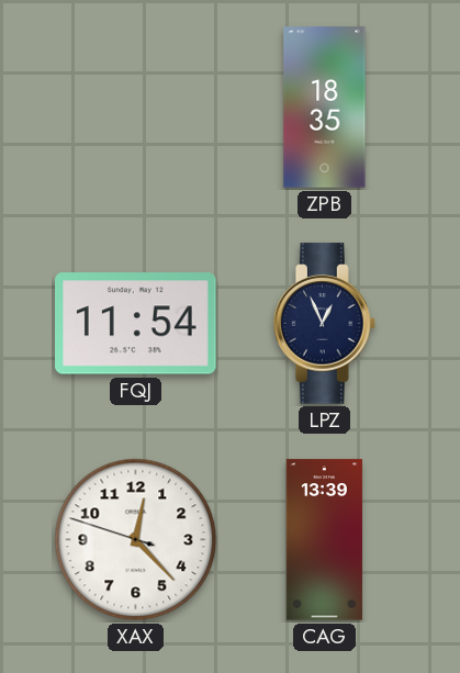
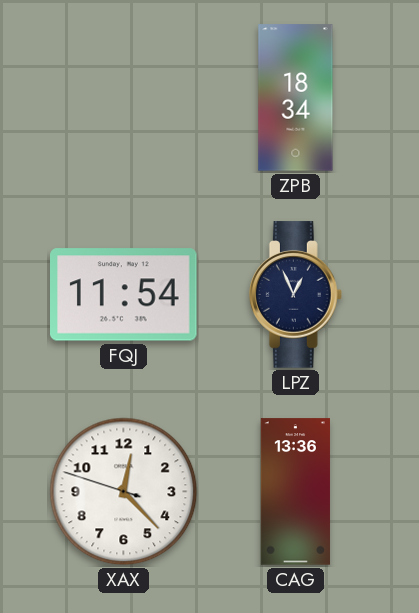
ZPB: 18:35 -> 18:34
CAG: 13:39 -> 13:36
